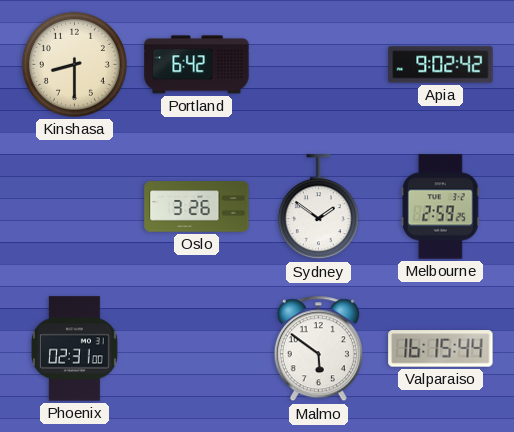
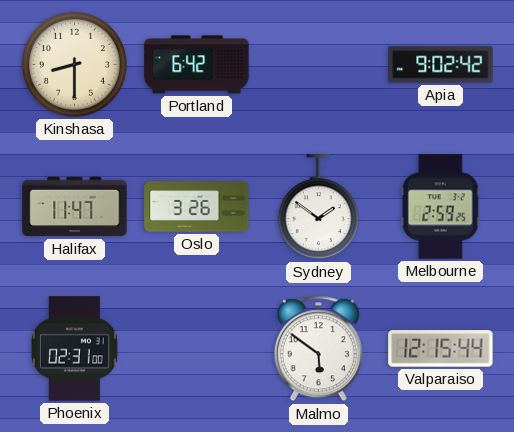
Halifax: none -> 11:47
Valparaiso: 16:15 -> 12:15
